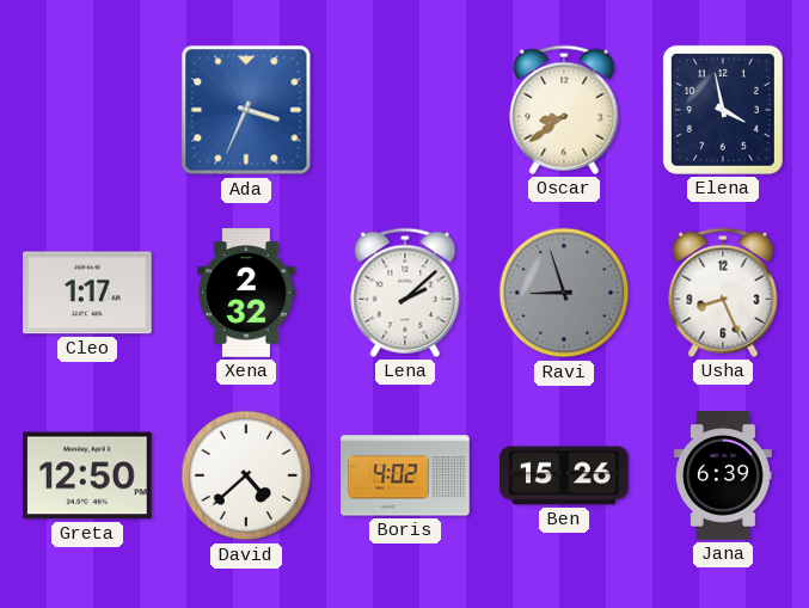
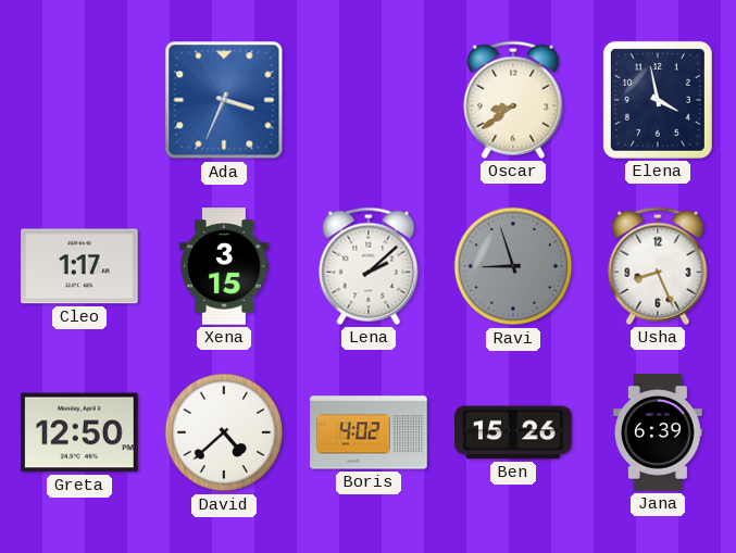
Xena: 2:32 -> 3:15
